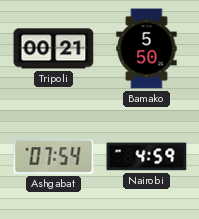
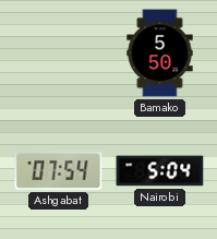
Tripoli: 00:21 -> none
Nairobi: 4:59 -> 5:04
